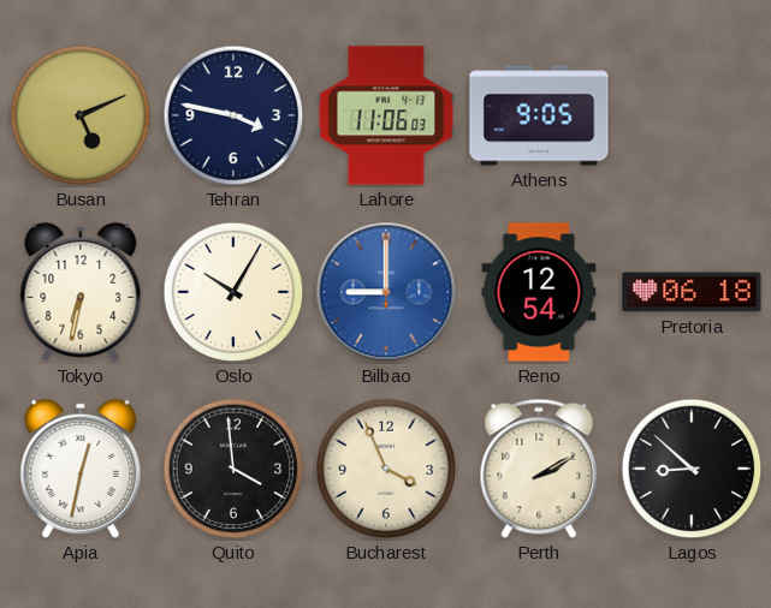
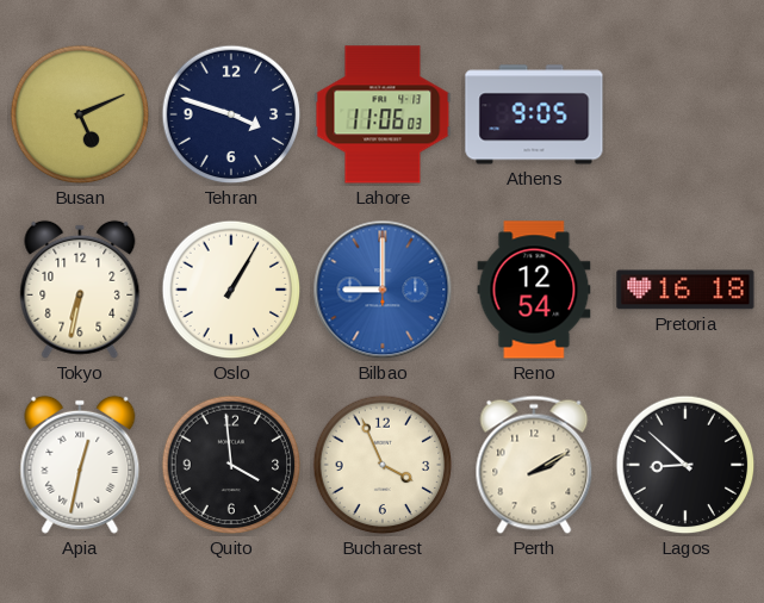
Tehran: 3:47 -> 3:48
Oslo: 10:05 -> 1:05
Pretoria: 06:18 -> 16:18
